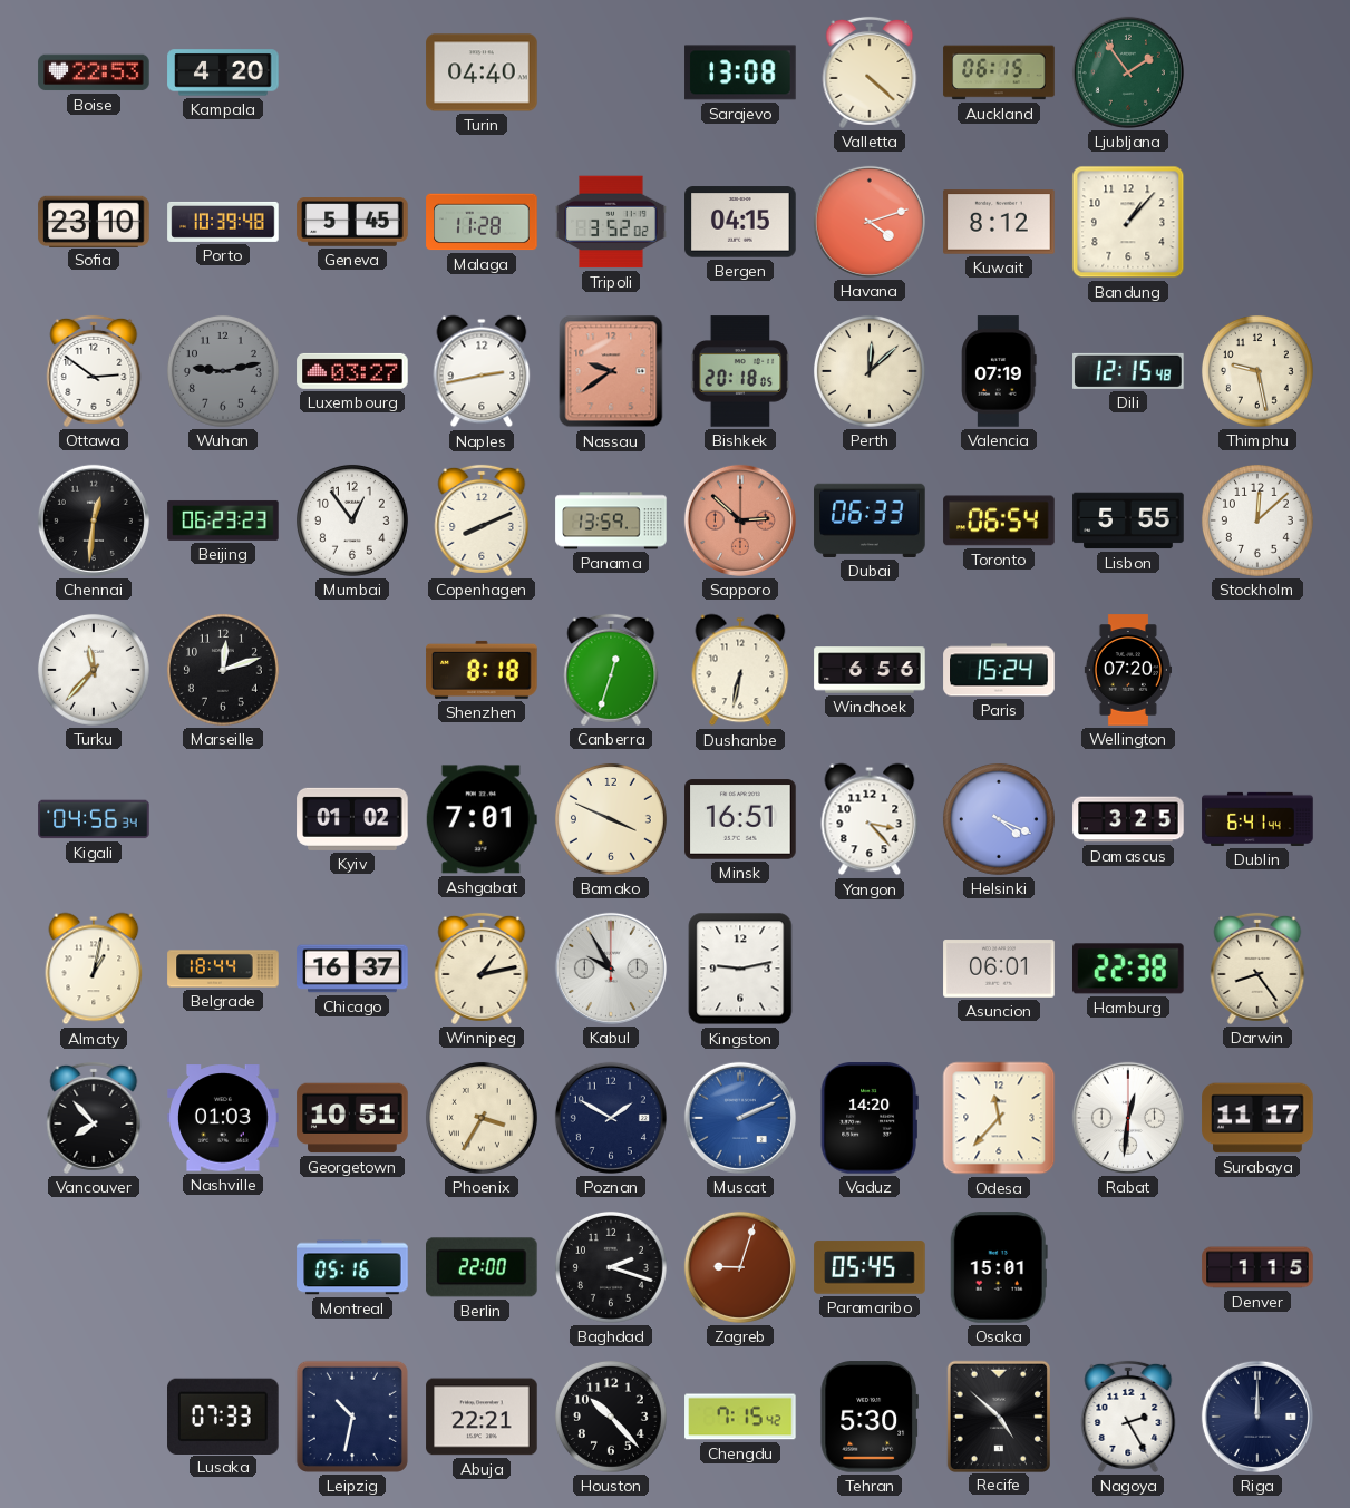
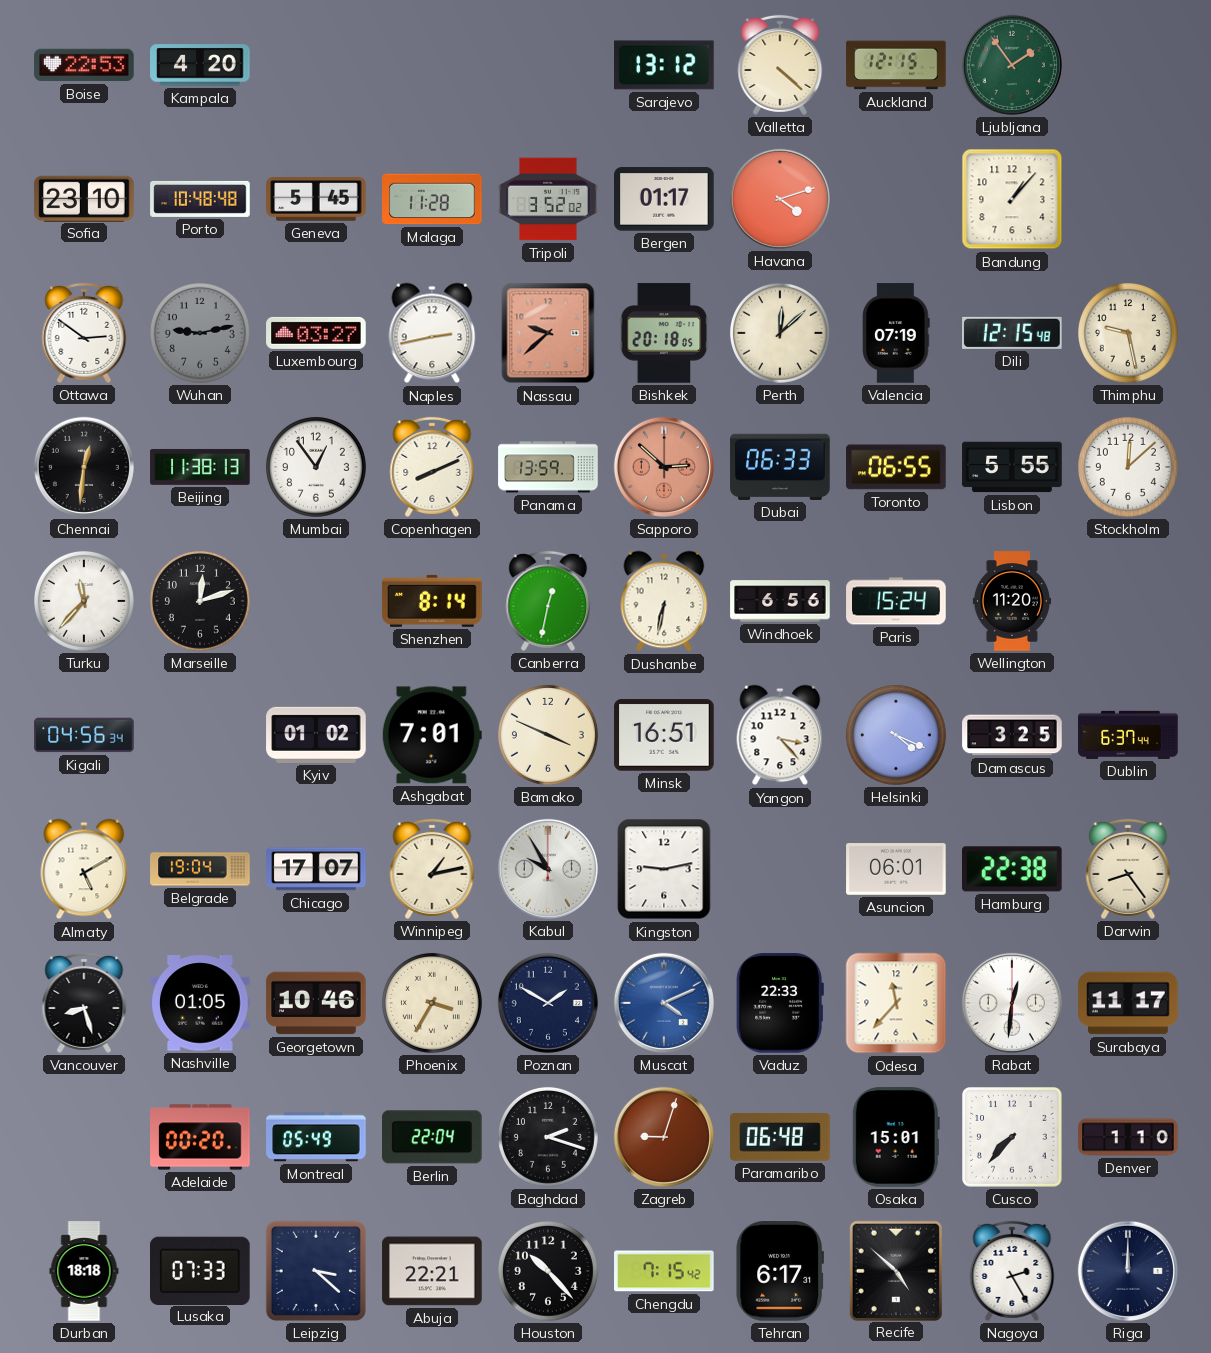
Turin: 04:40 -> none
Sarajevo: 13:08 -> 13:12
Auckland: 06:15 -> 12:15
Porto: 10:39 -> 10:48
Bergen: 04:15 -> 01:17
Kuwait: 8:12 -> none
Nassau: 9:39 -> 9:38
Beijing: 06:23 -> 11:38
Toronto: 06:54 -> 06:55
Shenzhen: 8:18 -> 8:14
Canberra: 12:33 -> 12:32
Wellington: 07:20 -> 11:20
Dublin: 6:41 -> 6:37
Almaty: 1:02 -> 5:10
Belgrade: 18:44 -> 19:04
Chicago: 16:37 -> 17:07
Vancouver: 7:53 -> 8:27
Nashville: 01:03 -> 01:05
Georgetown: 10:51 -> 10:46
Muscat: 2:11 -> 4:11
Vaduz: 14:20 -> 22:33
Adelaide: none -> 00:20
Montreal: 05:16 -> 05:49
Berlin: 22:00 -> 22:04
Paramaribo: 05:45 -> 06:48
Cusco: none -> 7:37
Denver: 1:15 -> 1:10
Durban: none -> 18:18
Leipzig: 10:32 -> 3:22
Tehran: 5:30 -> 6:17
